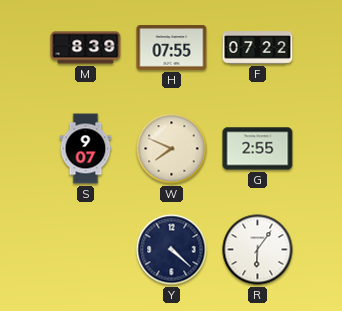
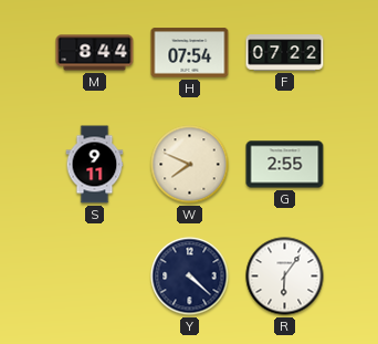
M: 8:39 -> 8:44
H: 07:55 -> 07:54
S: 9:07 -> 9:11
